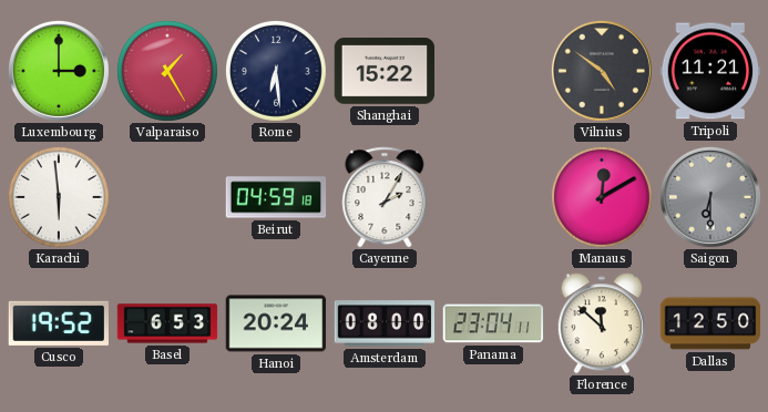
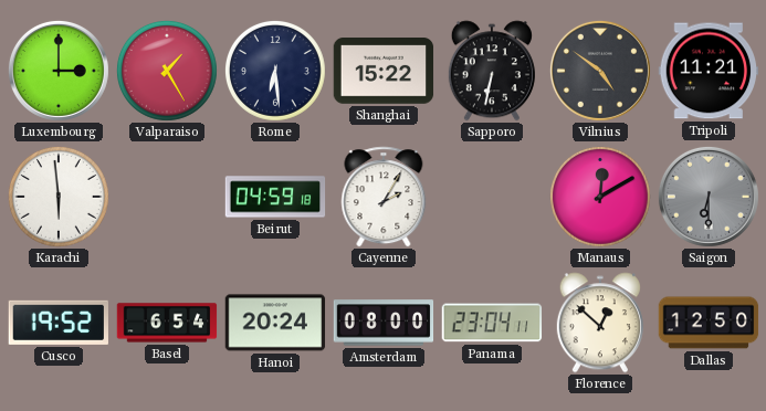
Sapporo: none -> 6:32
Basel: 6:53 -> 6:54
Florence: 11:52 -> 12:52
